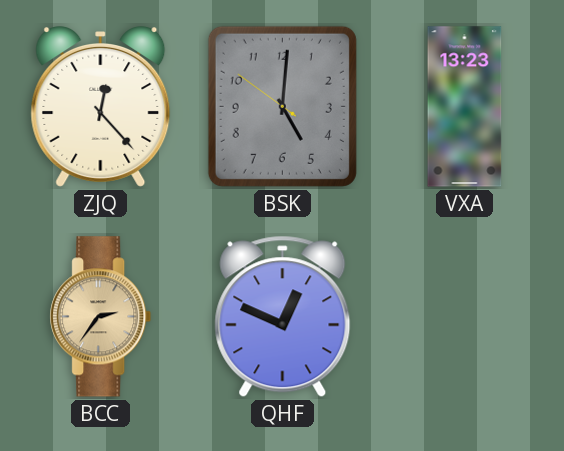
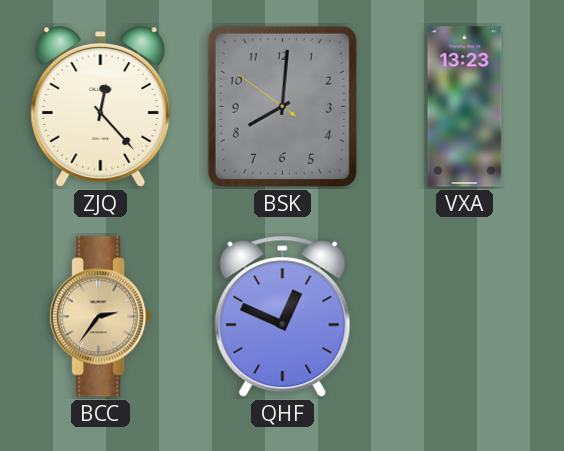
BSK: 5:00 -> 8:00
